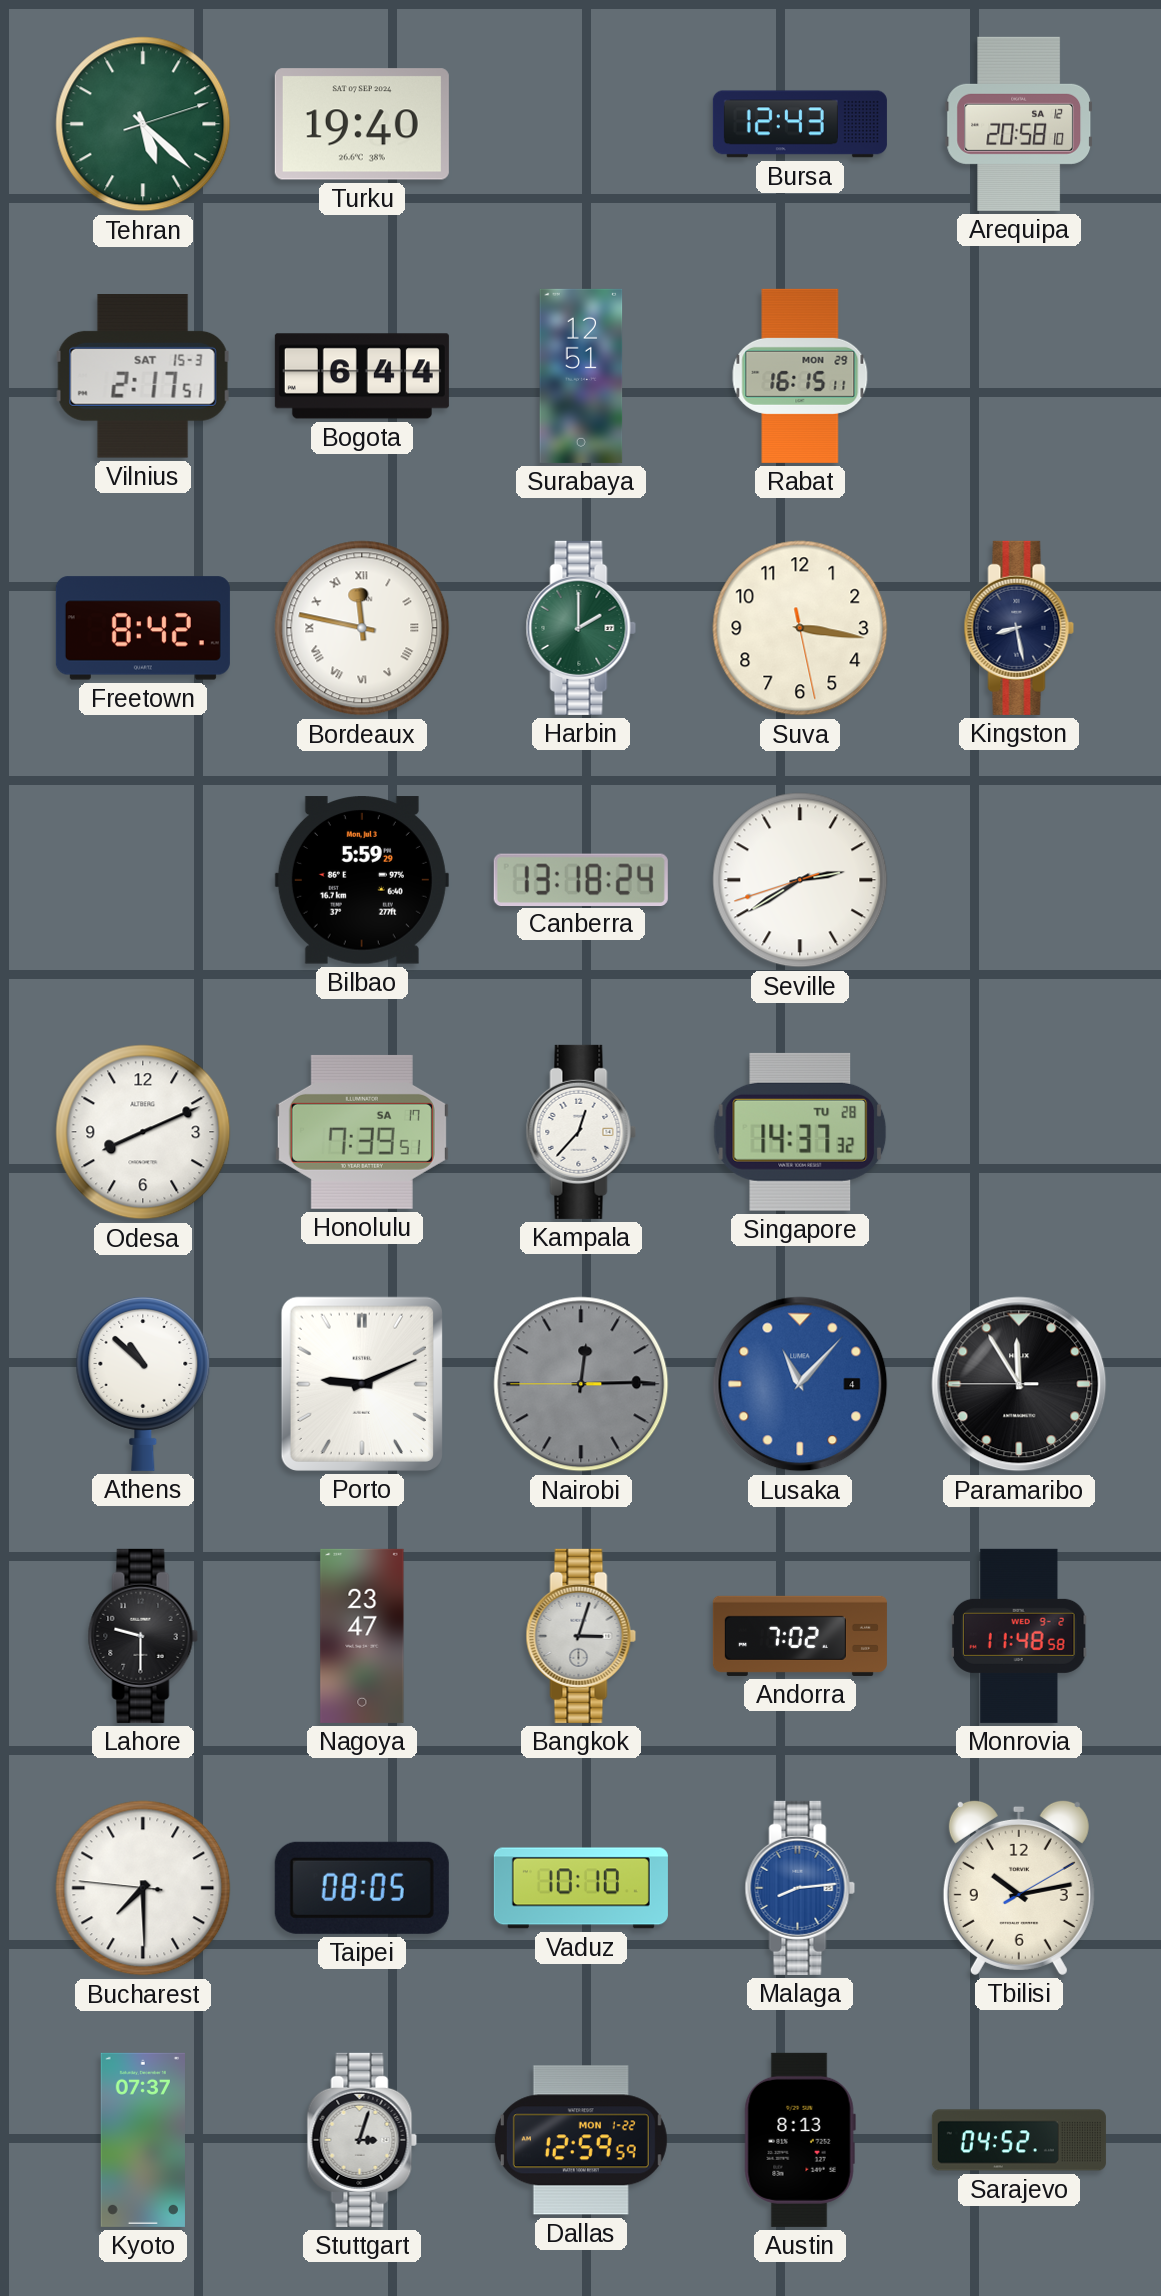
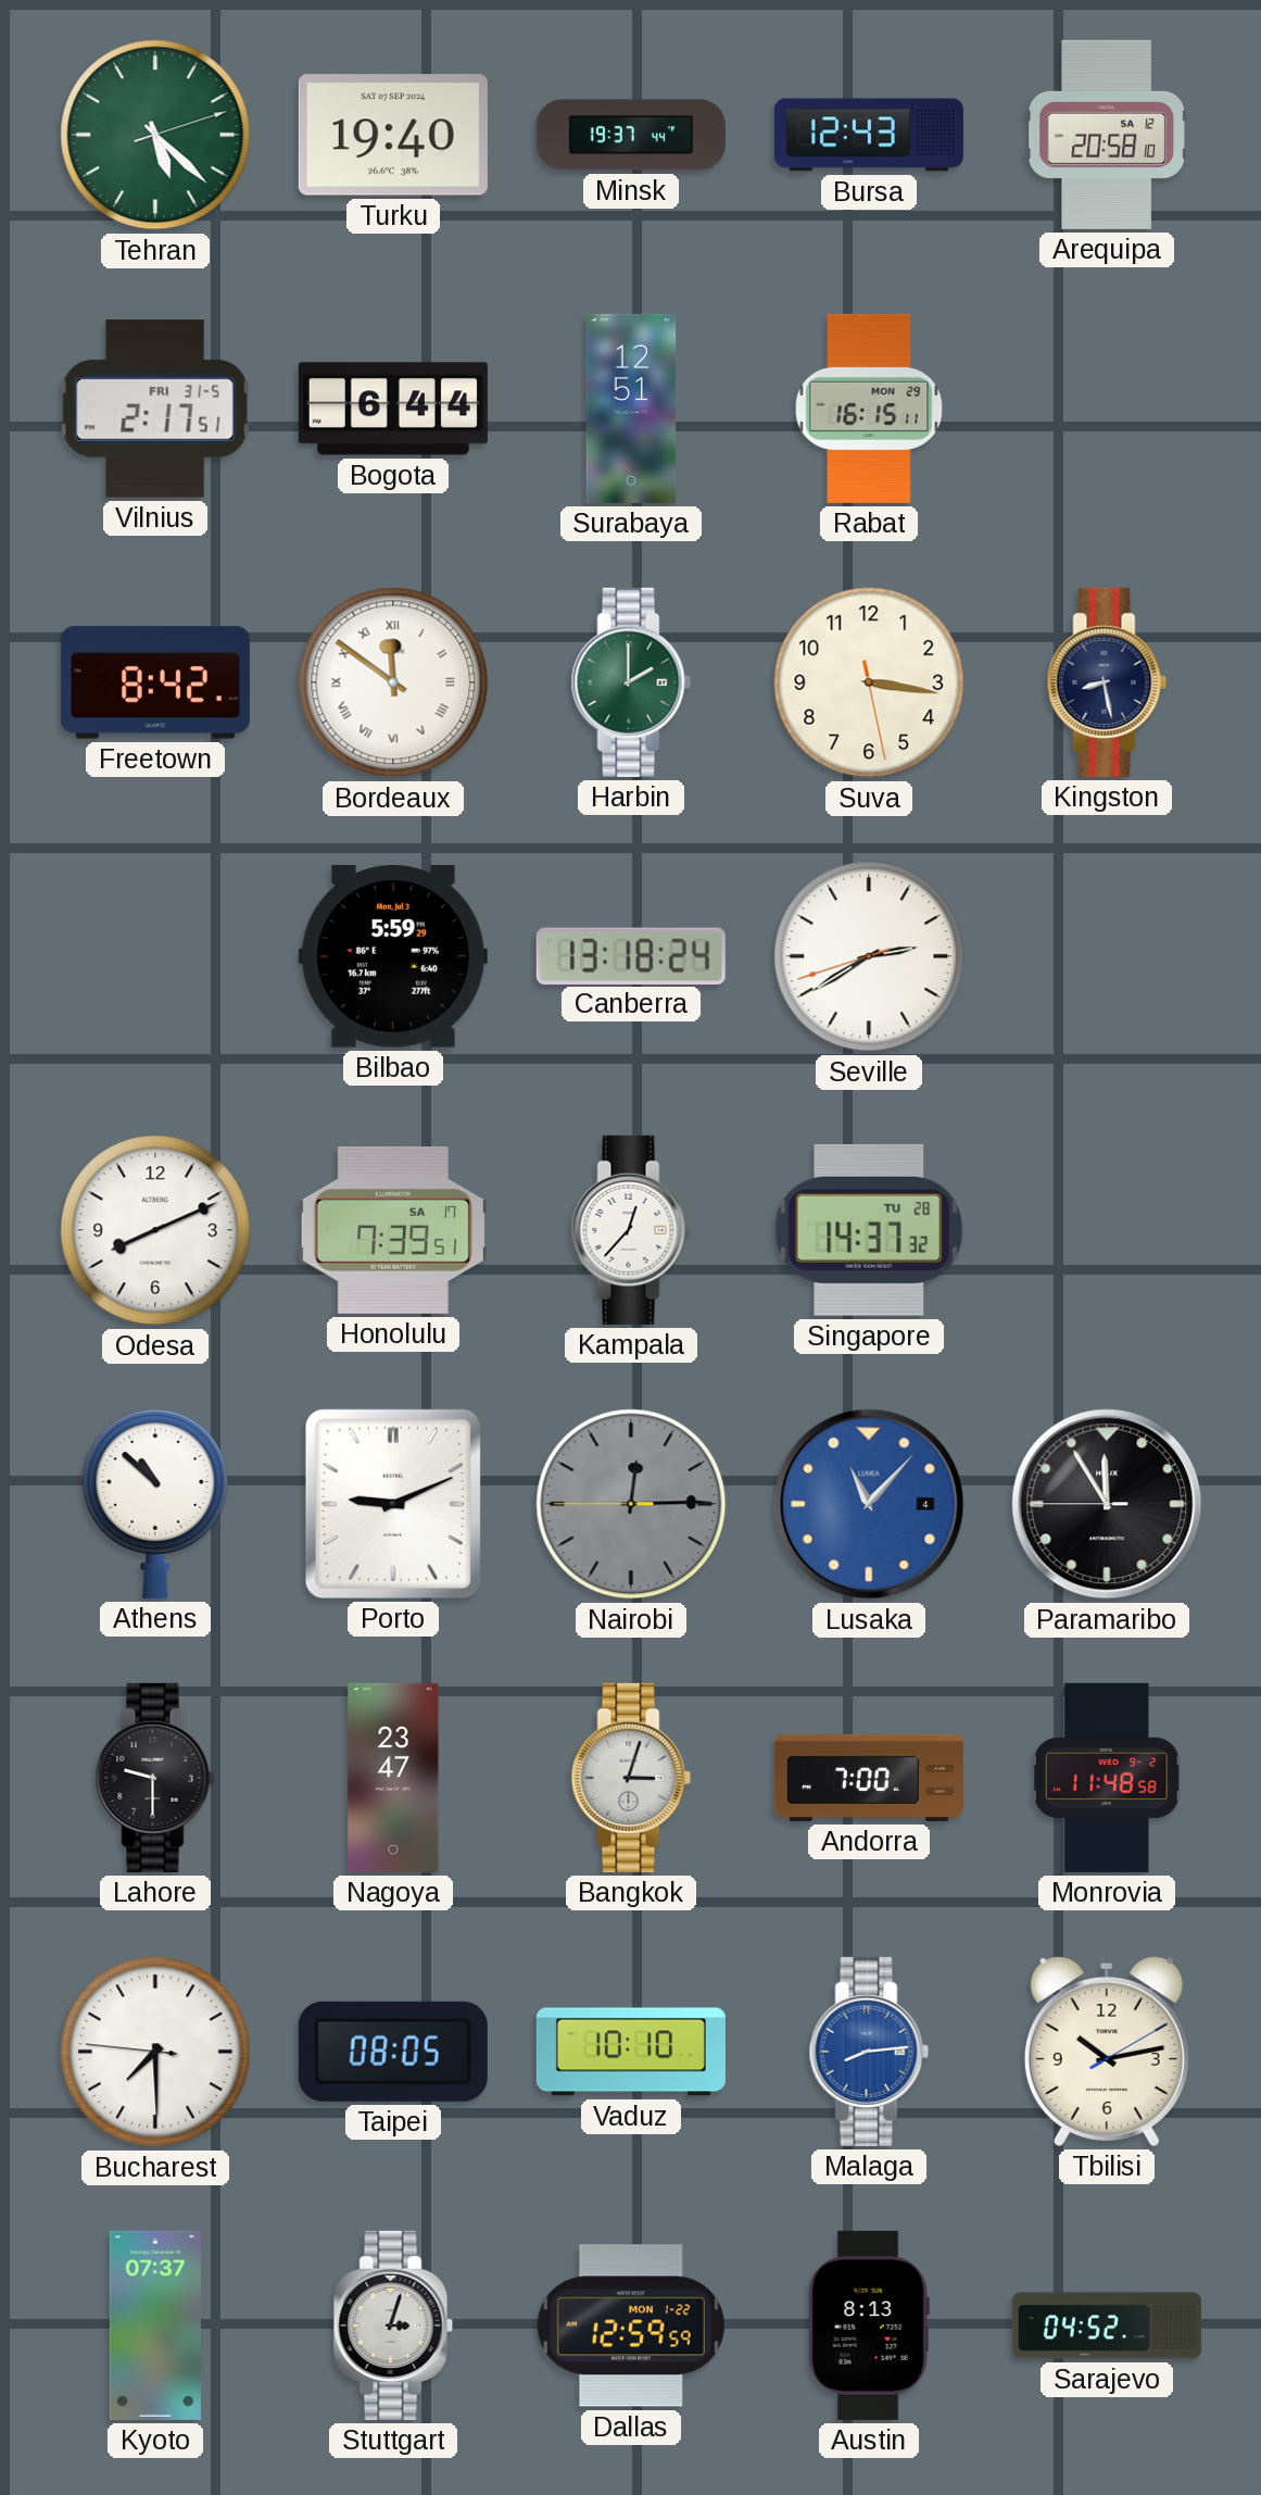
Minsk: none -> 19:37
Vilnius date: SAT 15-3 -> FRI 31-5
Bordeaux: 11:47 -> 11:51
Andorra: 7:02 -> 7:00
